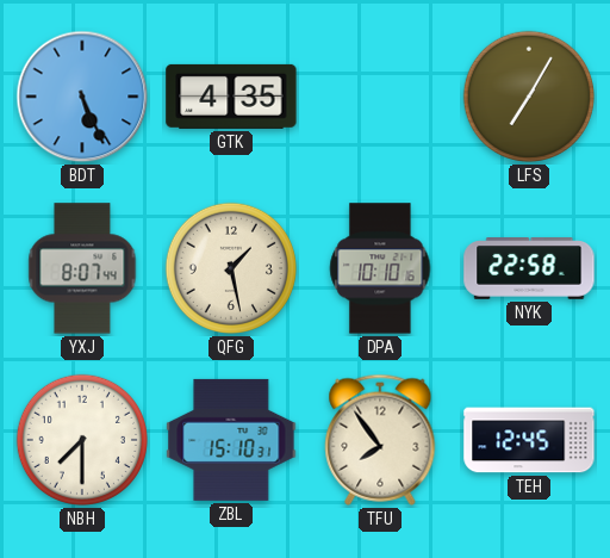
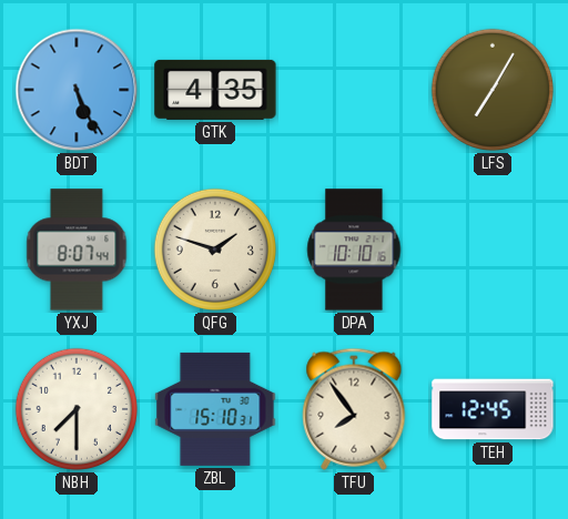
QFG: 1:28 -> 1:48
NYK: 22:58 -> none
